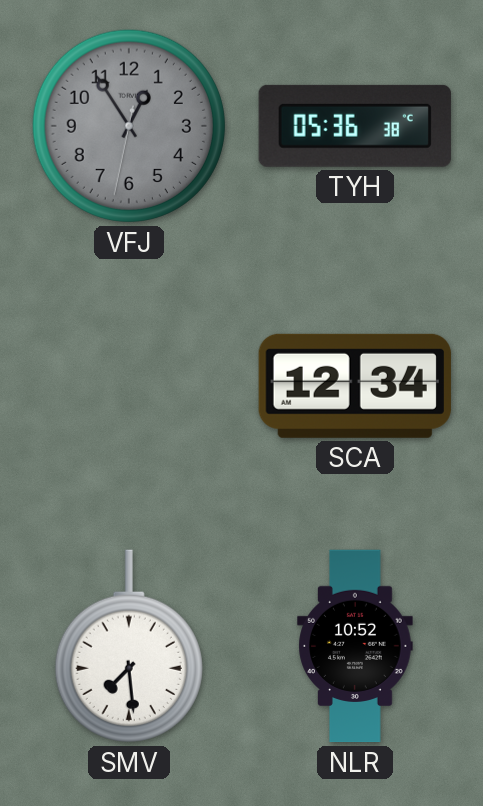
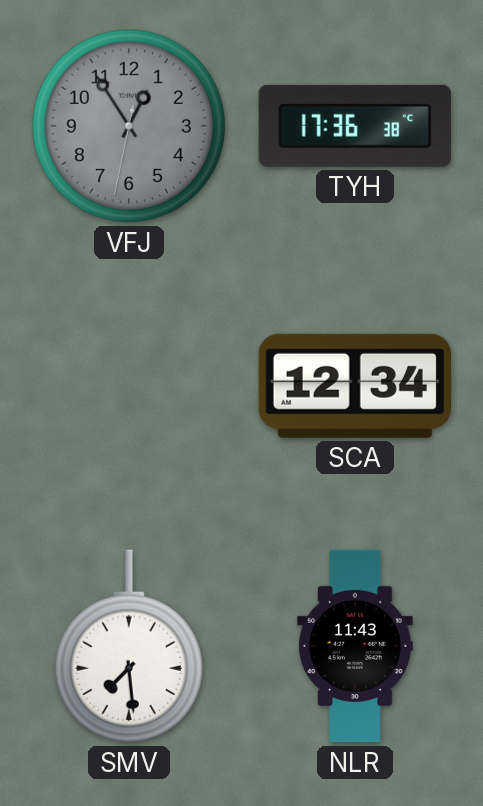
TYH: 05:36 -> 17:36
NLR: 10:52 -> 11:43
